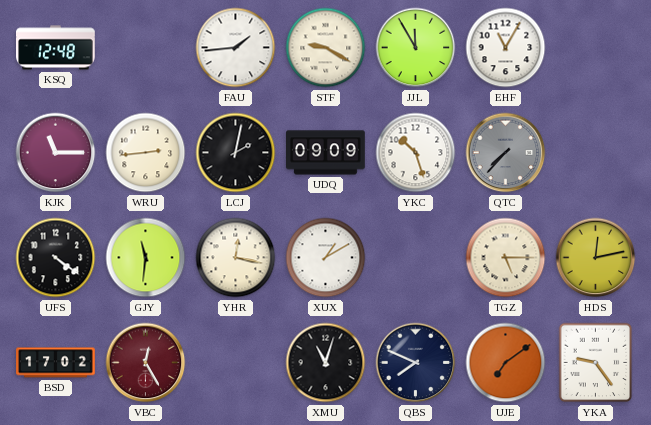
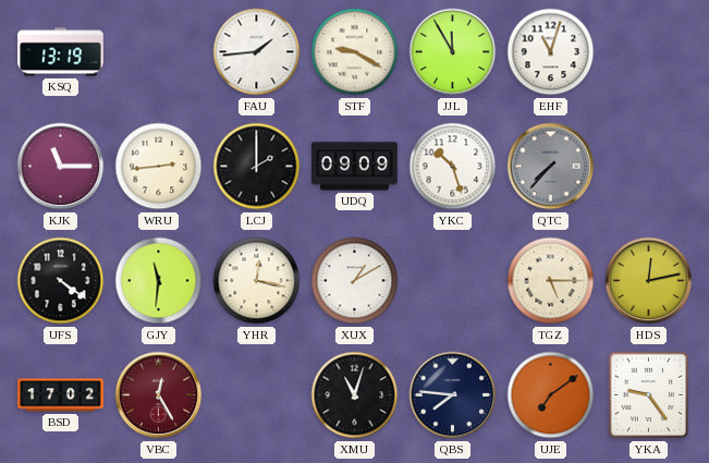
KSQ: 12:48 -> 13:19
EHF: 11:05 -> 11:03
LCJ: 2:02 -> 2:00
QBS: 7:49 -> 7:46
